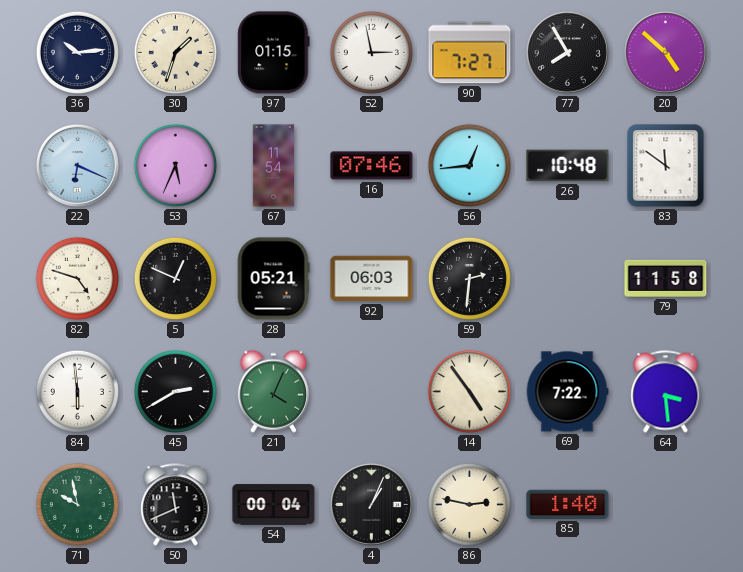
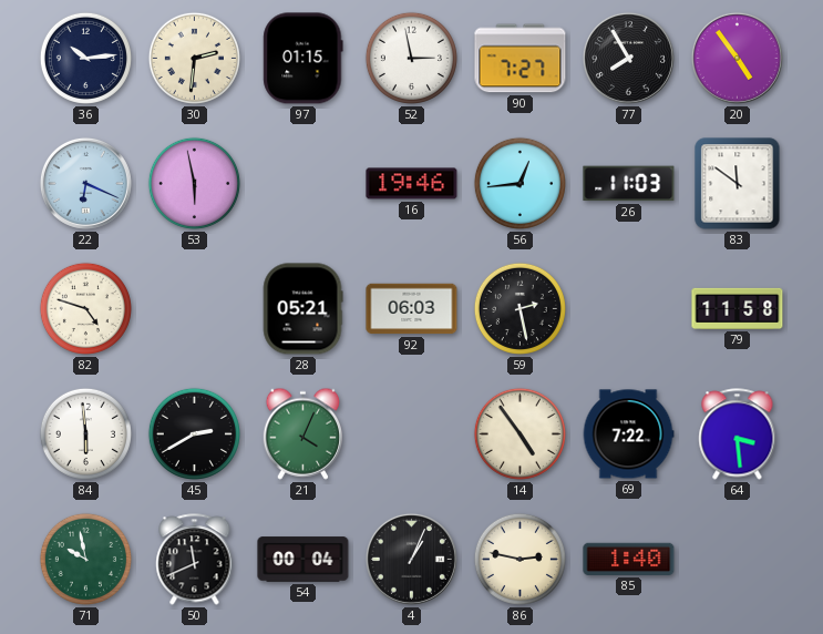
30: 1:33 -> 2:31
20: 4:52 -> 4:54
53: 5:34 -> 5:58
67: 11:54 -> none
16: 07:46 -> 19:46
26: 10:48 -> 11:03
5: 12:49 -> none
59: 2:31 -> 2:28
